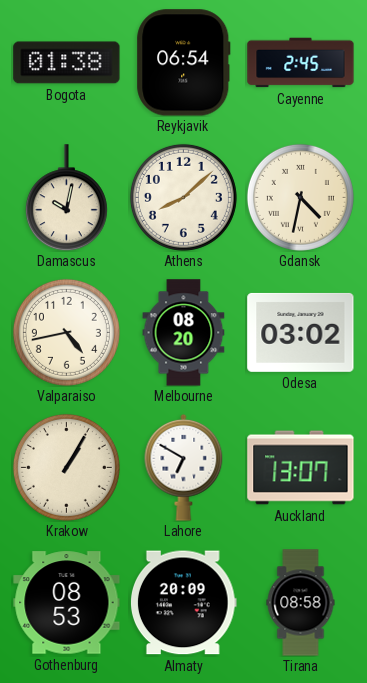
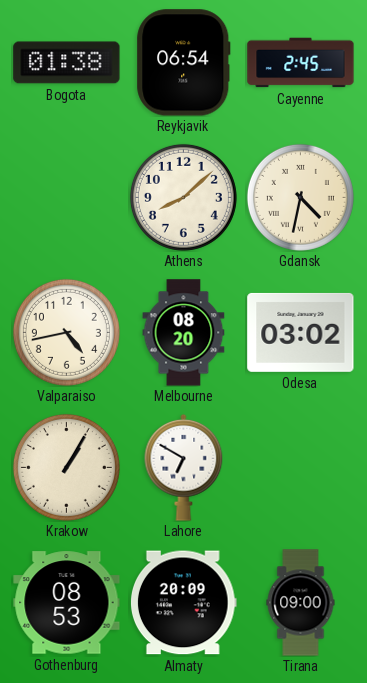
Damascus: 10:02 -> none
Auckland: 13:07 -> none
Tirana: 08:58 -> 09:00
